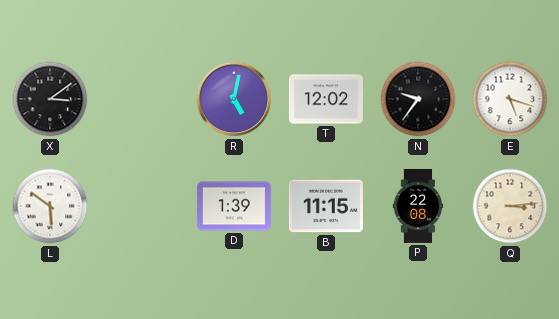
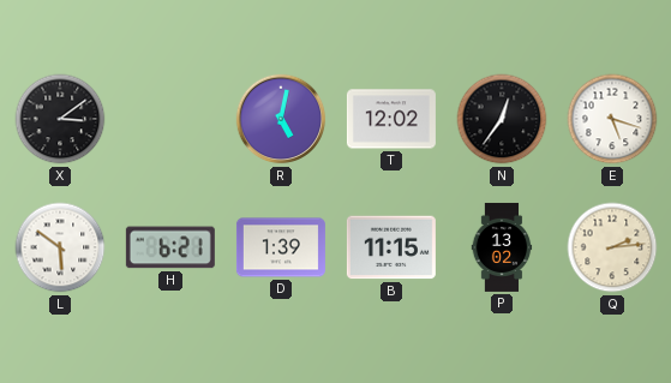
N: 9:36 -> 12:36
H: none -> 6:21
P: 22:08 -> 13:02
Q: 3:14 -> 2:14
